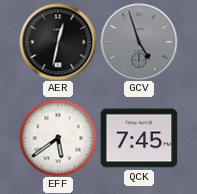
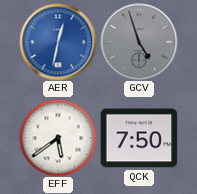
AER dial: black -> blue
QCK: 7:45 -> 7:50
